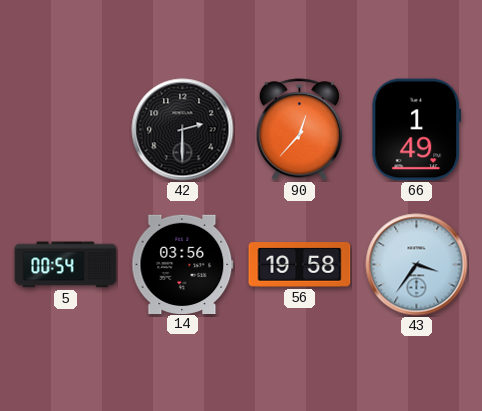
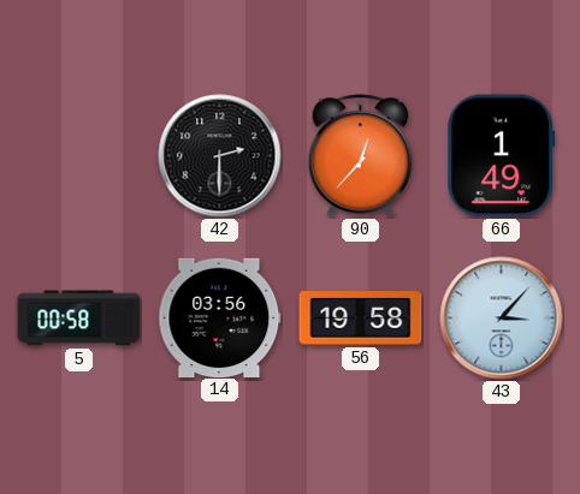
5: 00:54 -> 00:58
43: 3:36 -> 3:07
